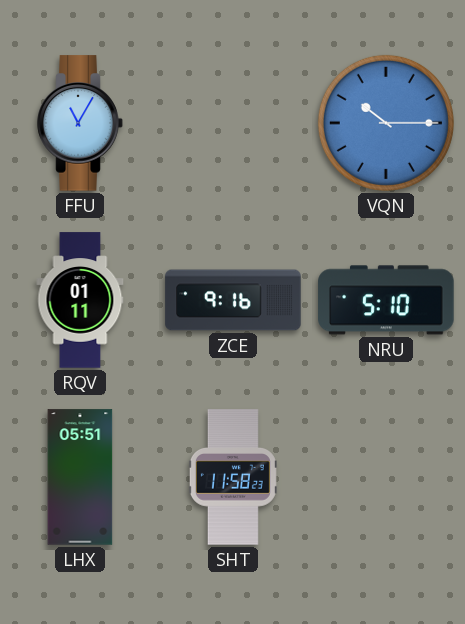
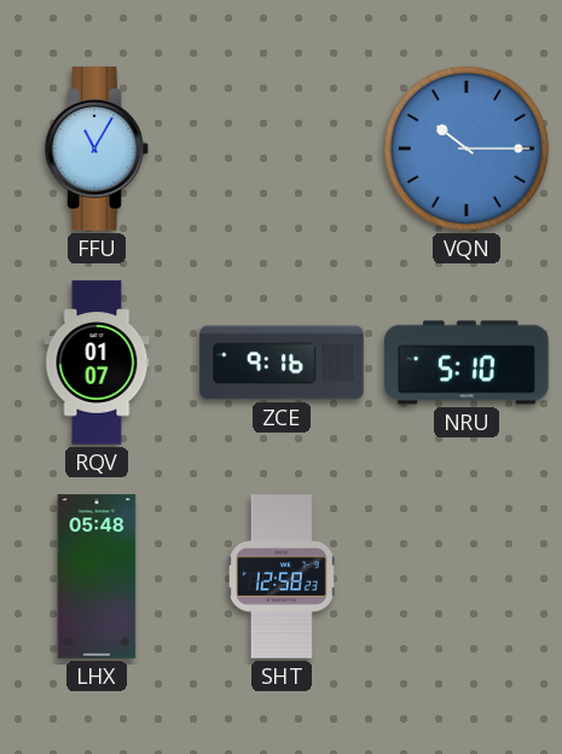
RQV: 01:11 -> 01:07
LHX: 05:51 -> 05:48
SHT: 11:58 -> 12:58
